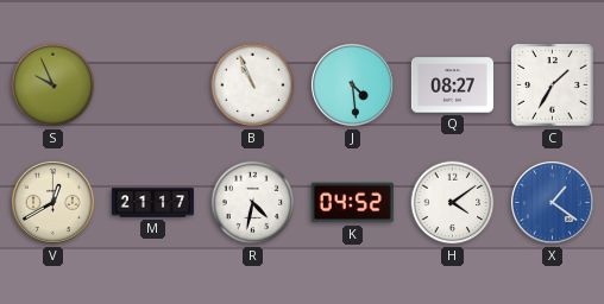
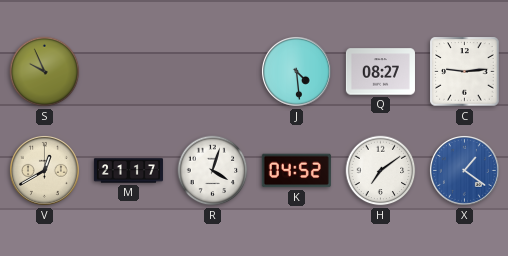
B: 10:56 -> none
C: 1:35 -> 9:14
R: 4:32 -> 4:03
H: 4:09 -> 7:09
